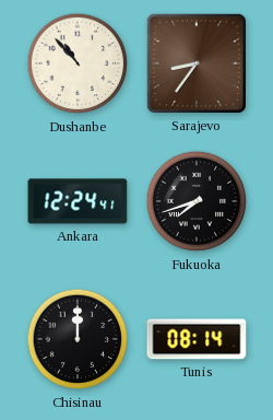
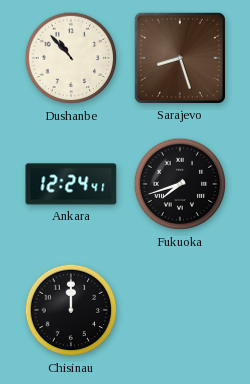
Sarajevo: 8:36 -> 8:27
Tunis: 08:14 -> none
